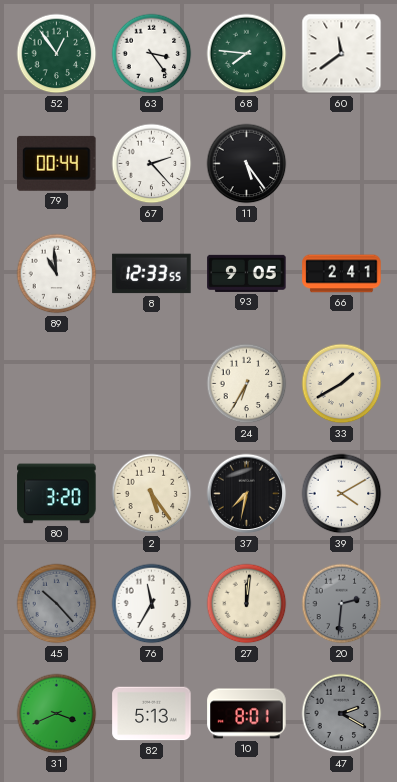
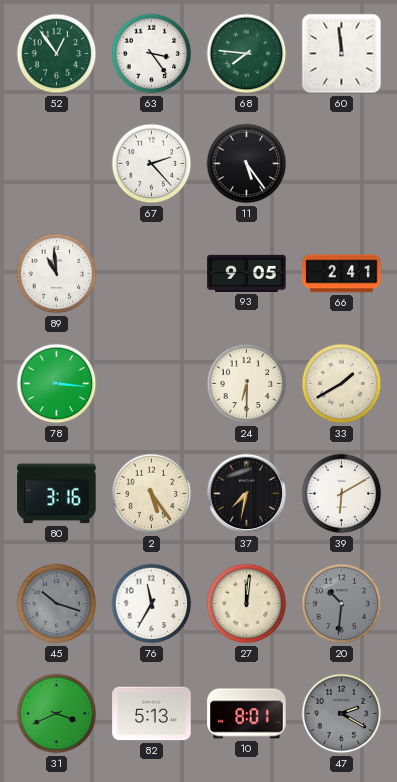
60: 11:39 -> 11:59
79: 00:44 -> none
8: 12:33 -> none
78: none -> 3:16
24: 6:35 -> 6:30
80: 3:20 -> 3:16
39: 4:10 -> 6:10
45: 10:23 -> 10:18
20: 2:31 -> 10:31
